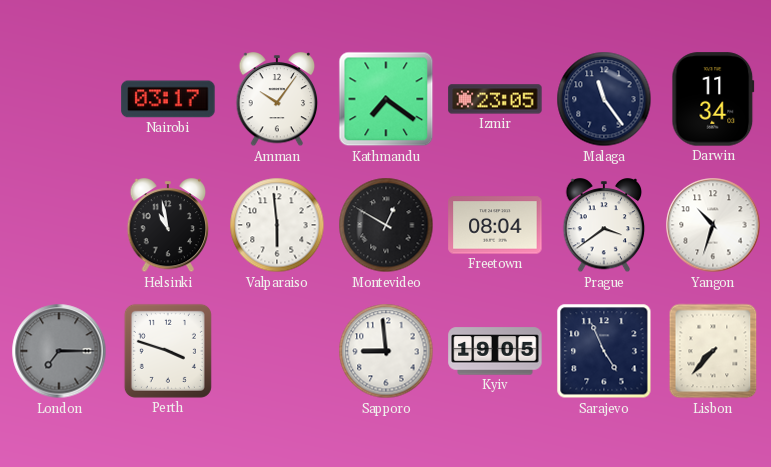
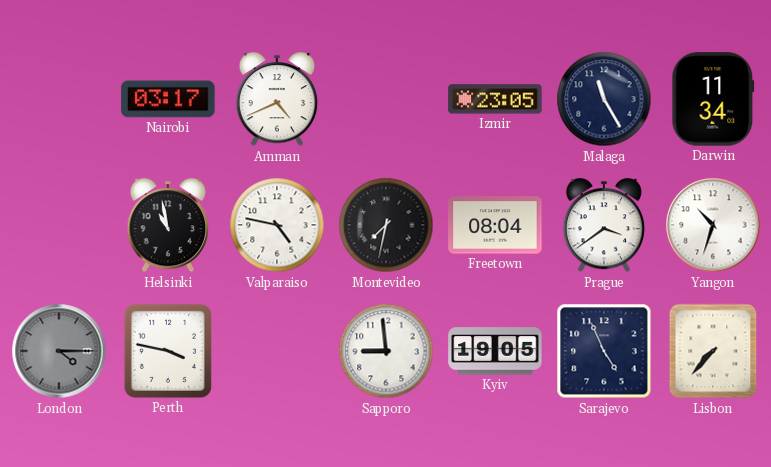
Amman: 10:06 -> 4:41
Kathmandu: 7:21 -> none
Malaga: 11:24 -> 11:25
Valparaiso: 5:59 -> 4:47
Montevideo: 12:50 -> 7:32
London: 7:15 -> 4:15
Perth: 3:48 -> 3:47
